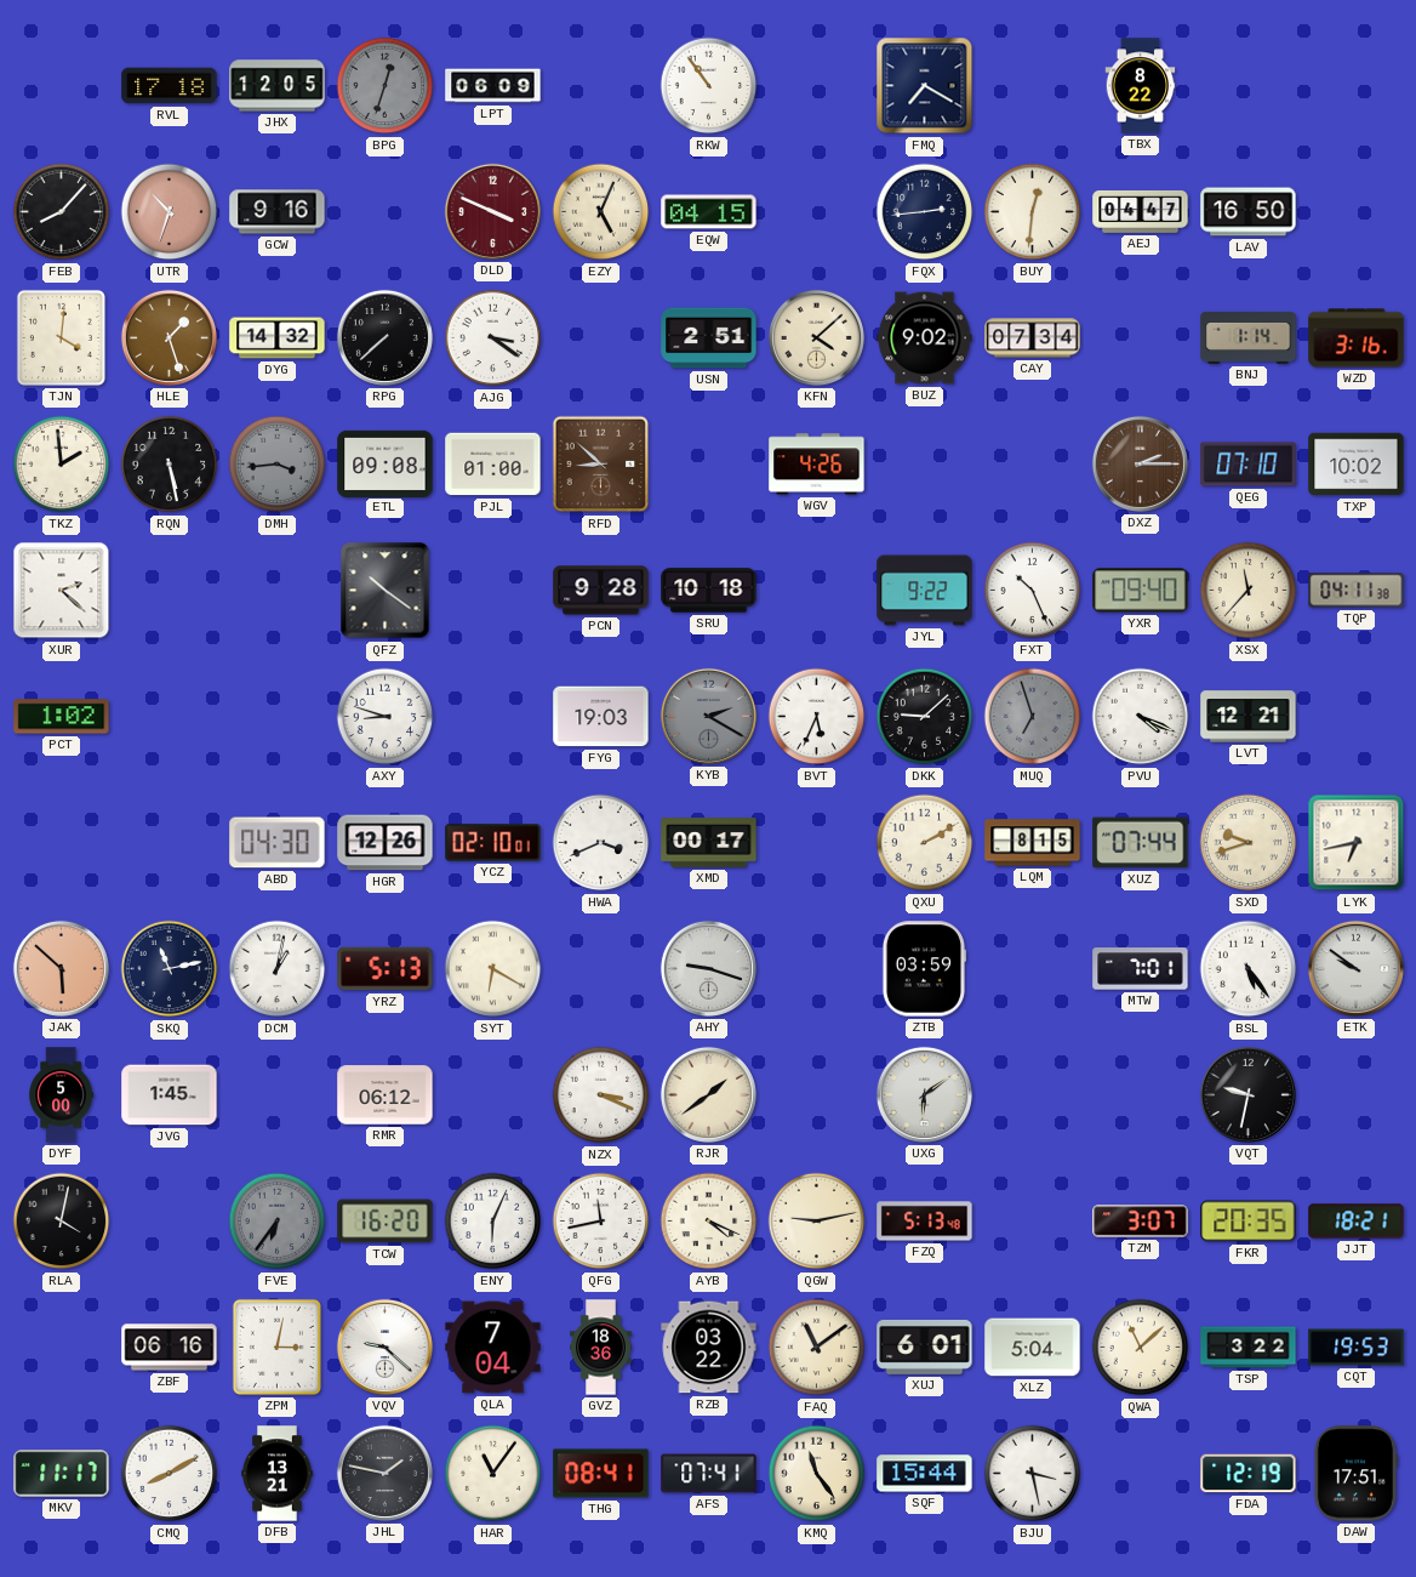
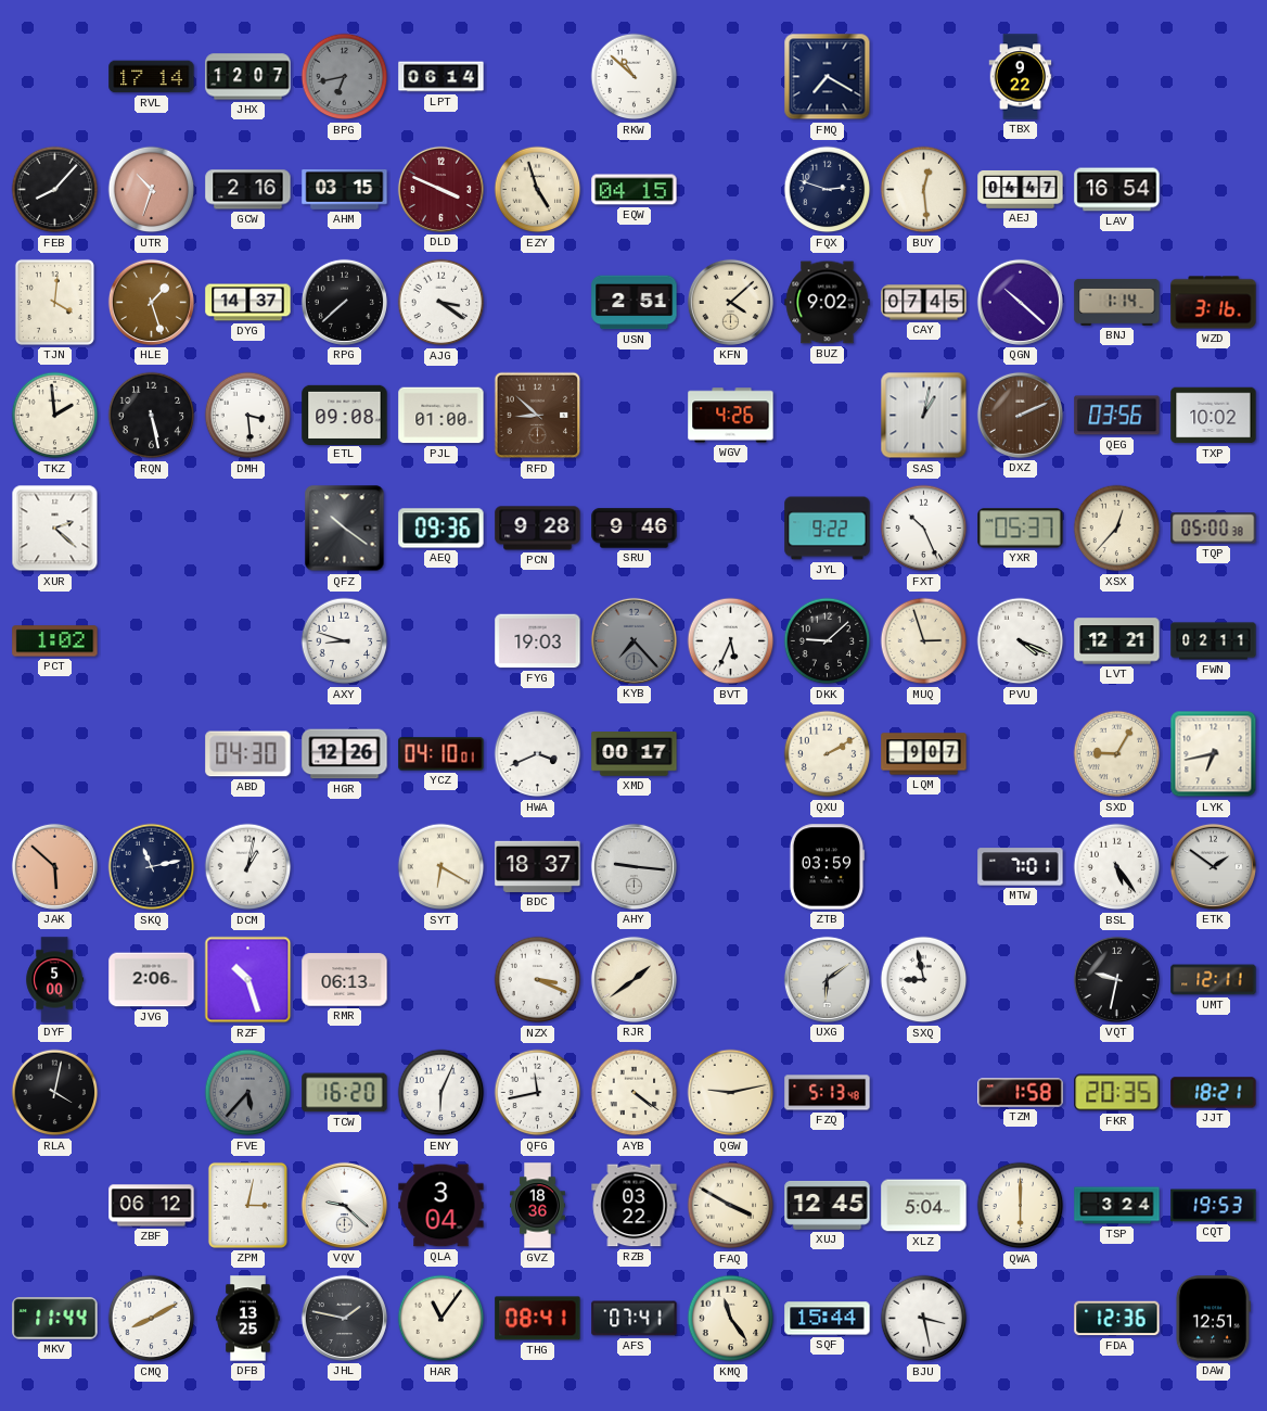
RVL: 17:18 -> 17:14
JHX: 12:05 -> 12:07
BPG: 12:33 -> 6:43
LPT: 06:09 -> 06:14
RKW: 10:54 -> 10:52
TBX: 8:22 -> 9:22
GCW: 9:16 -> 2:16
AHM: none -> 03:15
EZY: 5:04 -> 4:57
FQX: 2:44 -> 2:48
BUY: 12:31 -> 12:29
LAV: 16:50 -> 16:54
DYG: 14:32 -> 14:37
CAY: 07:34 -> 07:45
QGN: none -> 10:22
DMH: 3:44 -> 3:29
DMH dial: grey -> white
SAS: none -> 1:02
DXZ: 2:15 -> 2:11
QEG: 07:10 -> 03:56
AEQ: none -> 09:36
SRU: 10:18 -> 9:46
YXR: 09:40 -> 05:37
XSX: 11:37 -> 12:37
TQP: 04:11 -> 05:00
KYB: 2:20 -> 7:23
MUQ: 6:57 -> 2:57
MUQ dial: grey -> cream
FWN: none -> 02:11
YCZ: 02:10 -> 04:10
LQM: 8:15 -> 9:07
XUZ: 07:44 -> none
SXD: 9:42 -> 9:05
YRZ: 5:13 -> none
BDC: none -> 18:37
AHY: 9:18 -> 9:16
ETK: 9:51 -> 1:51
JVG: 1:45 -> 2:06
RZF: none -> 10:27
RMR: 06:12 -> 06:13
SXQ: none -> 8:58
UMT: none -> 12:11
FVE: 6:36 -> 5:37
AYB: 4:19 -> 4:21
TZM: 3:07 -> 1:58
ZBF: 06:16 -> 06:12
QLA: 7:04 -> 3:04
FAQ: 11:09 -> 3:50
XUJ: 6:01 -> 12:45
QWA: 11:08 -> 6:00
TSP: 3:22 -> 3:24
MKV: 11:17 -> 11:44
DFB: 13:21 -> 13:25
FDA: 12:19 -> 12:36
DAW: 17:51 -> 12:51
